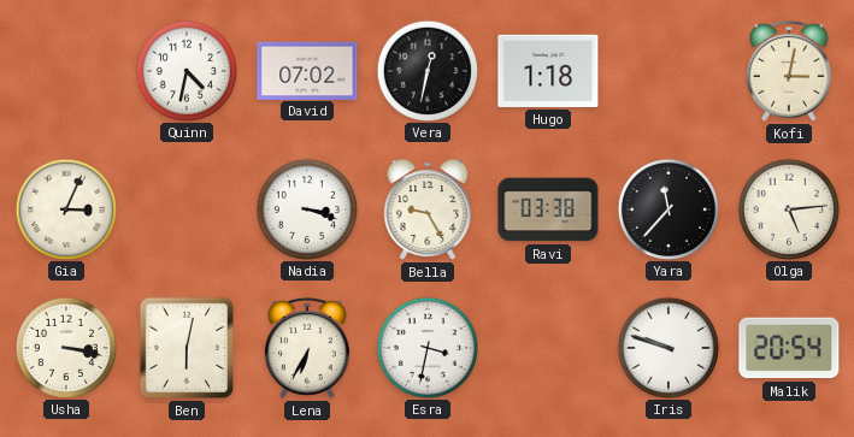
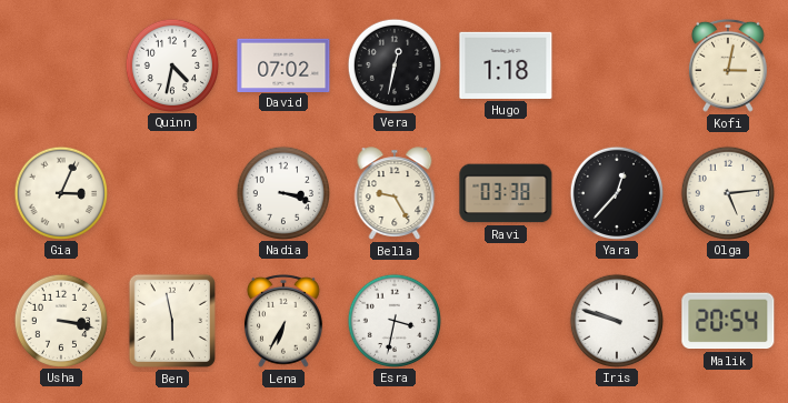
Yara: 11:37 -> 12:37
Ben: 6:02 -> 5:58
